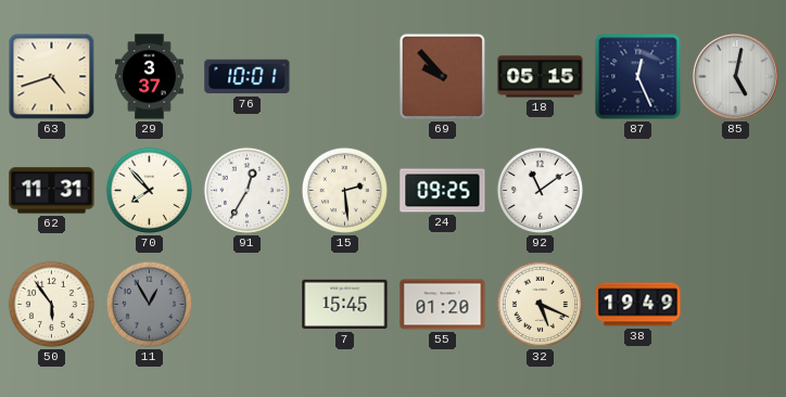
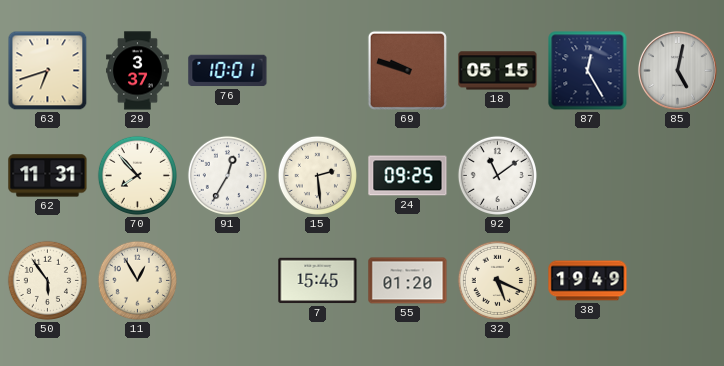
63: 4:42 -> 6:42
69: 9:53 -> 9:48
87: 12:26 -> 12:25
11 dial: grey -> cream
